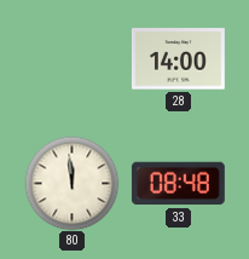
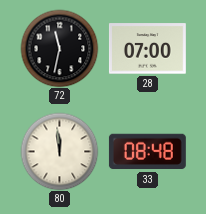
72: none -> 11:32
28: 14:00 -> 07:00
